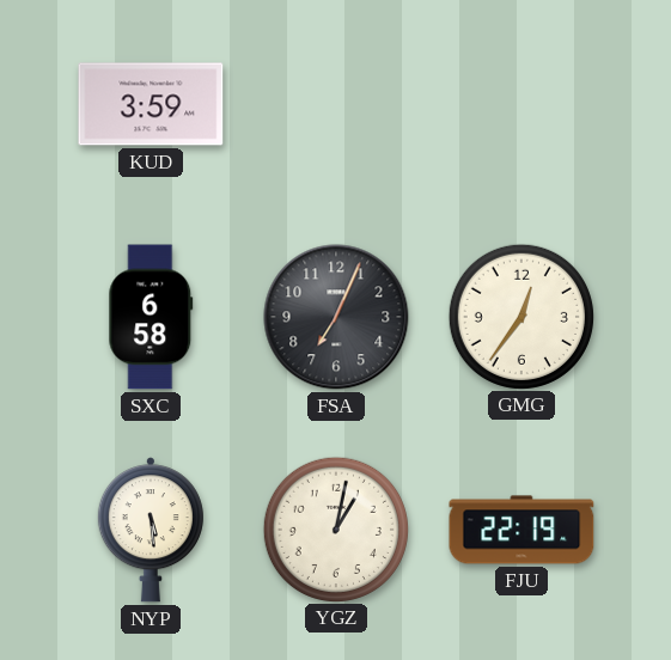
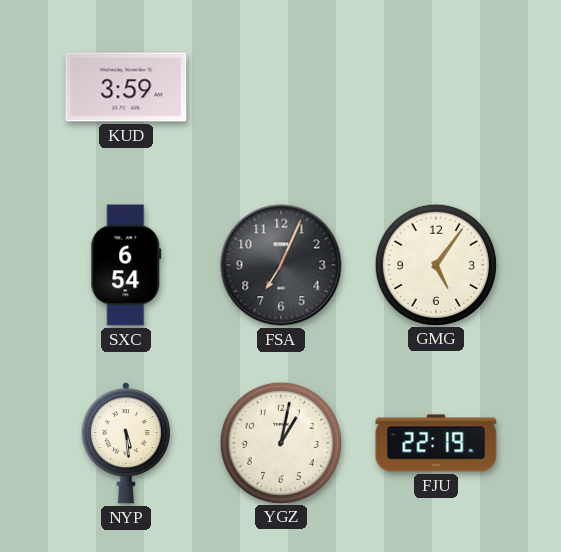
SXC: 6:58 -> 6:54
GMG: 12:36 -> 5:06
